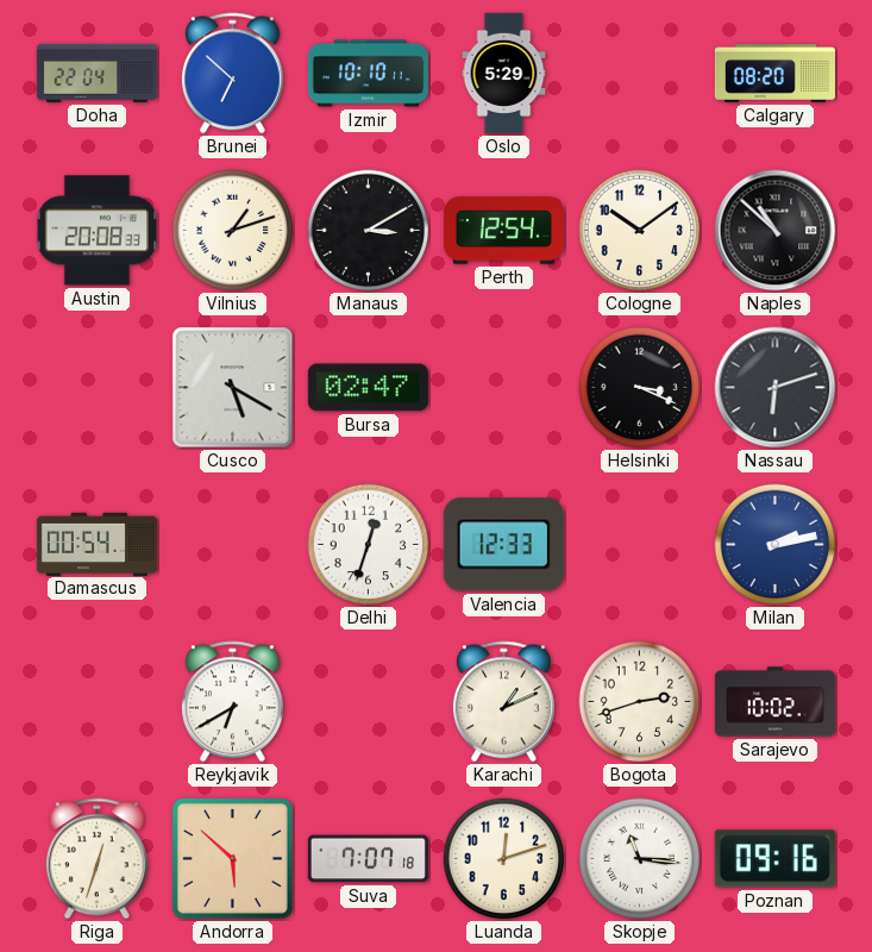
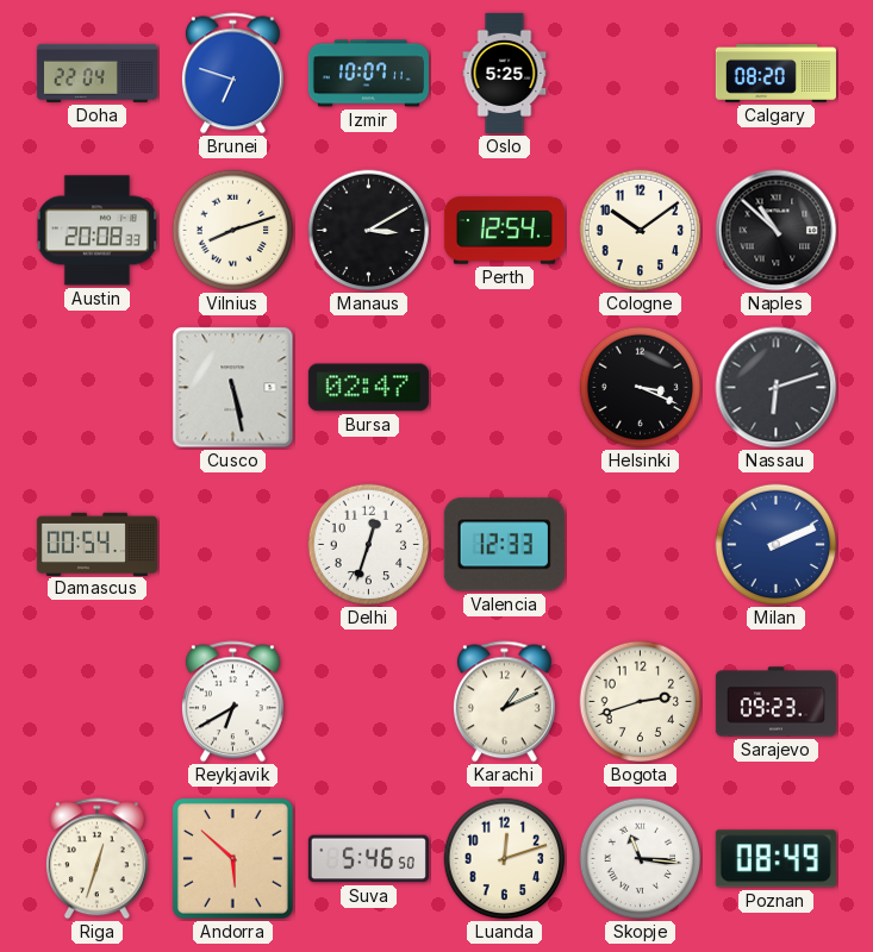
Brunei: 6:52 -> 6:48
Izmir: 10:10 -> 10:07
Oslo: 5:29 -> 5:25
Vilnius: 1:12 -> 8:12
Cusco: 5:20 -> 5:28
Milan: 2:13 -> 2:11
Sarajevo: 10:02 -> 09:23
Suva: 7:07 -> 5:46
Poznan: 09:16 -> 08:49
